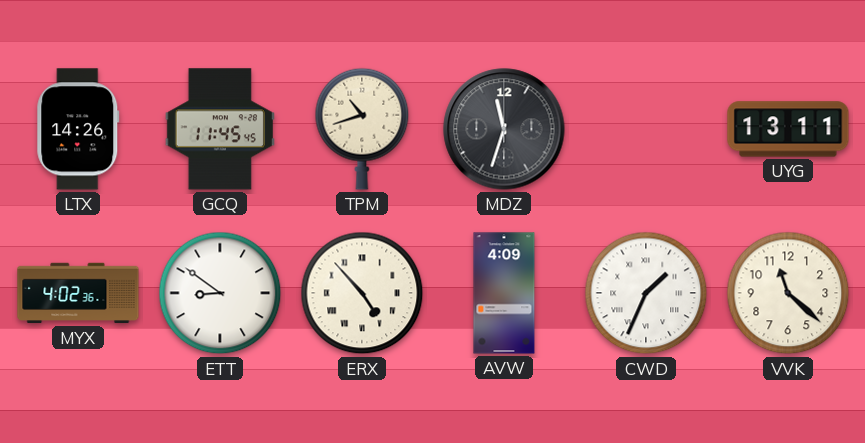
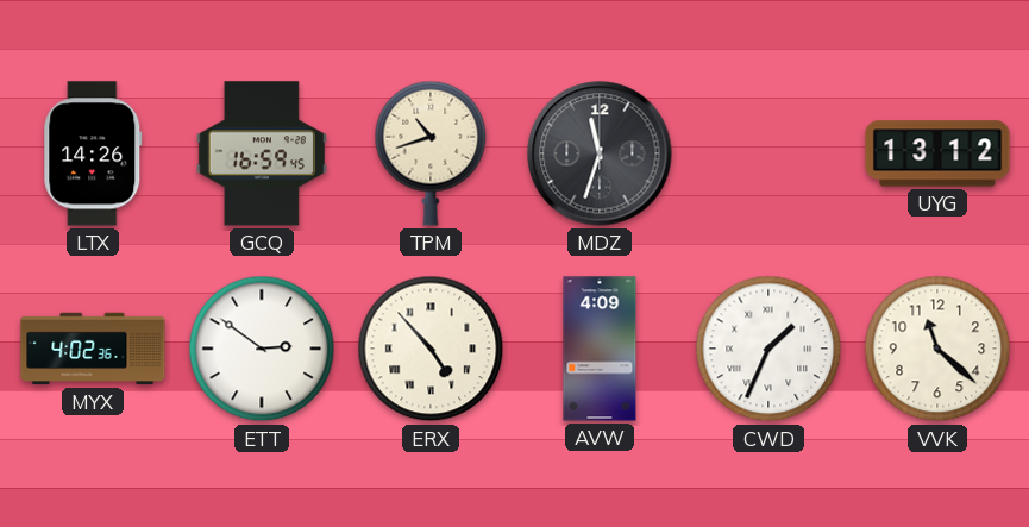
GCQ: 11:45 -> 16:59
UYG: 13:11 -> 13:12
ETT: 8:51 -> 2:51
